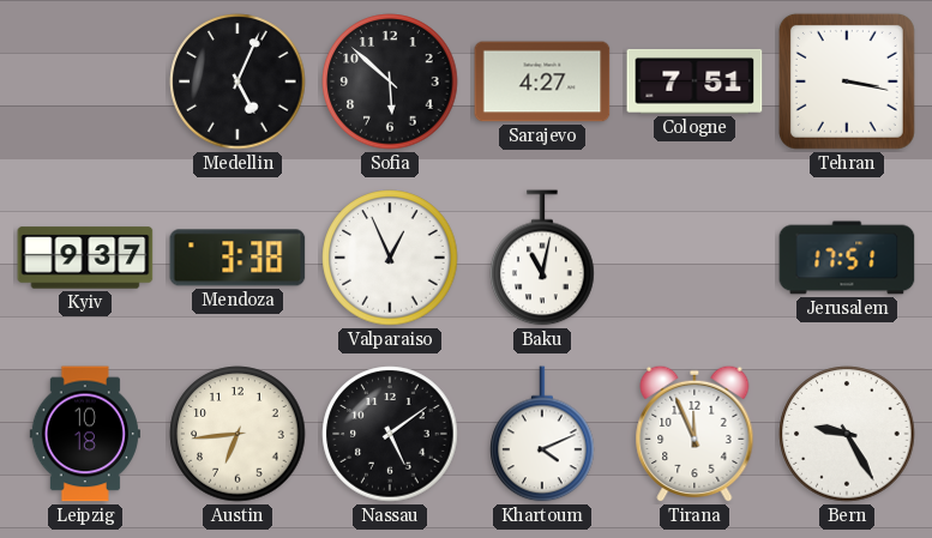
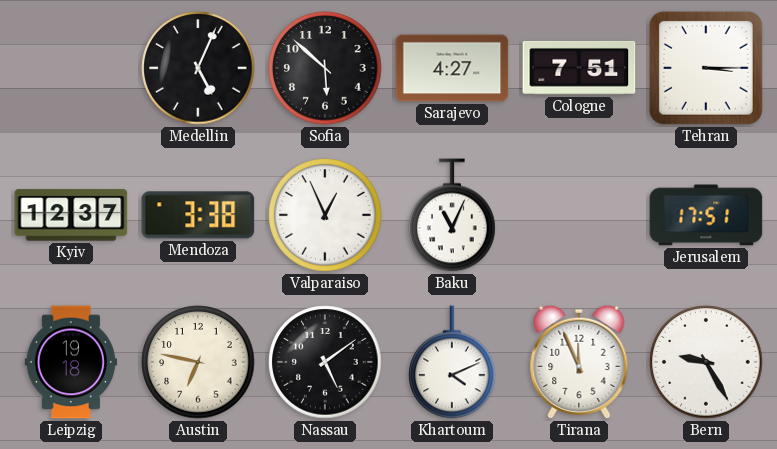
Tehran: 3:17 -> 3:15
Kyiv: 9:37 -> 12:37
Baku: 11:02 -> 11:04
Leipzig: 10:18 -> 19:18
Austin: 6:44 -> 6:47
